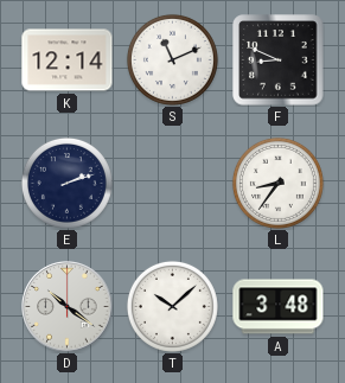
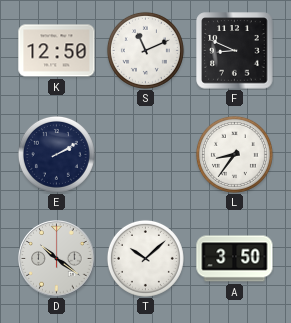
K: 12:14 -> 12:50
E: 2:12 -> 2:10
A: 3:48 -> 3:50
